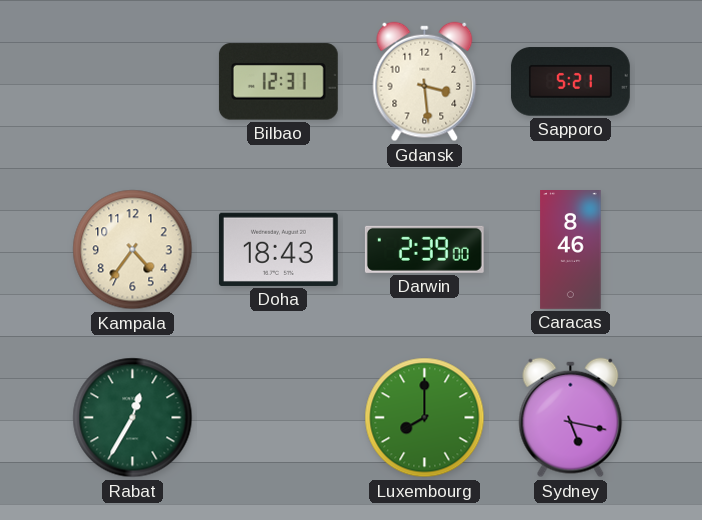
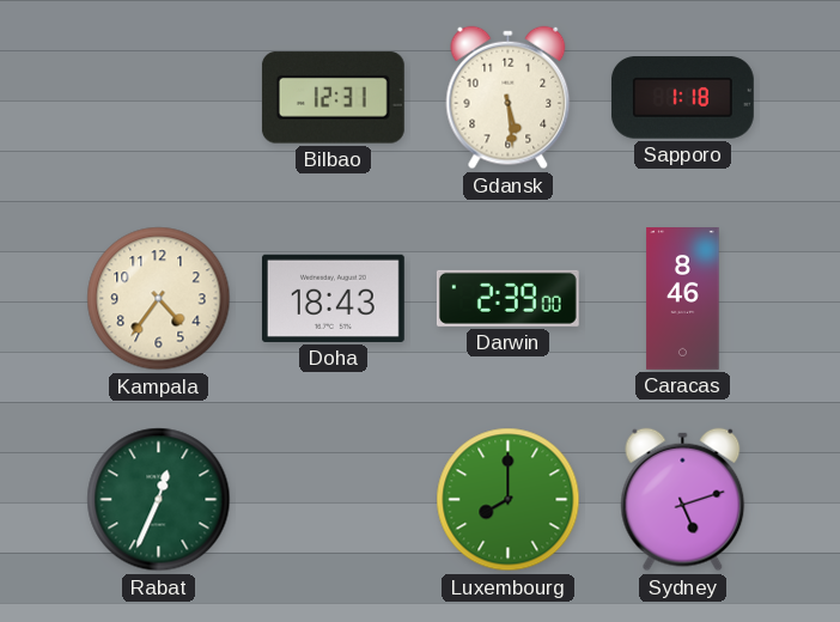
Gdansk: 3:29 -> 5:29
Sapporo: 5:21 -> 1:18
Rabat: 12:35 -> 12:34
Sydney: 5:17 -> 5:12
